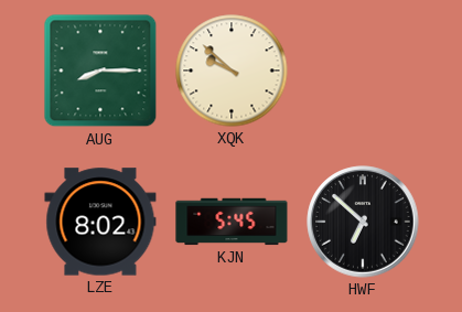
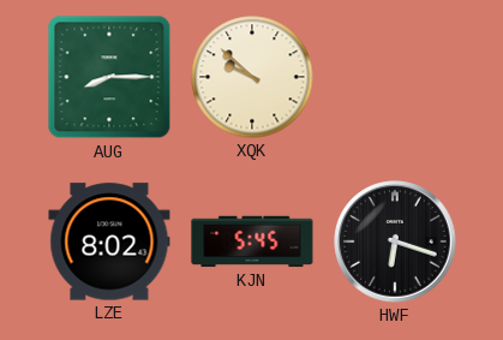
HWF: 6:52 -> 6:18
